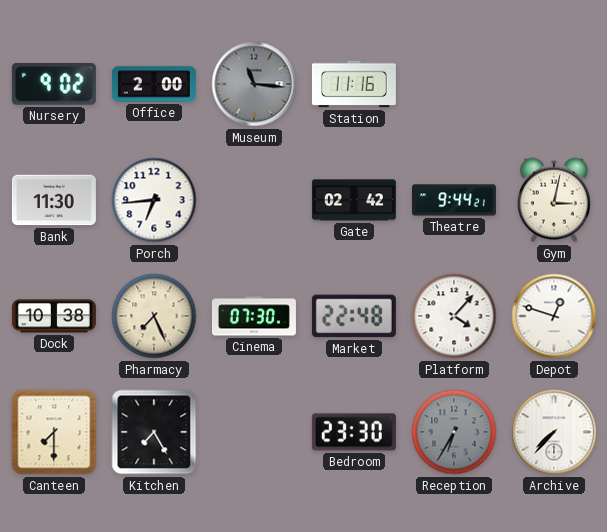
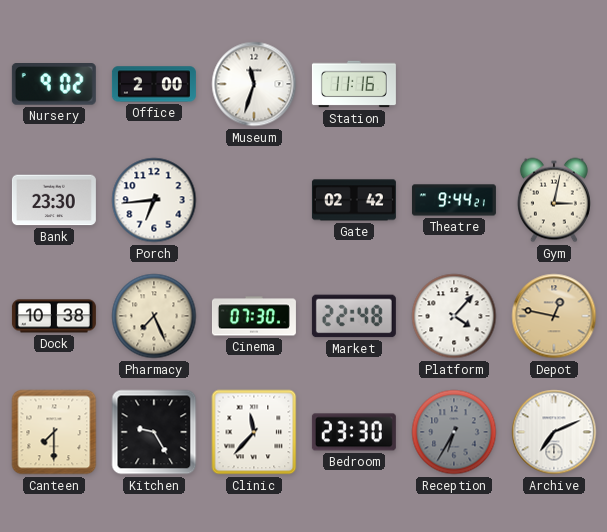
Museum: 11:16 -> 11:33
Museum dial: grey -> white
Bank: 11:30 -> 23:30
Depot: 12:48 -> 12:47
Depot dial: white -> champagne
Kitchen: 7:25 -> 9:25
Clinic: none -> 11:37
Archive: 7:37 -> 7:11
